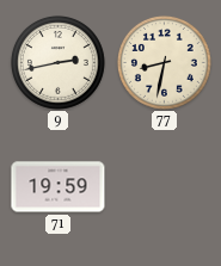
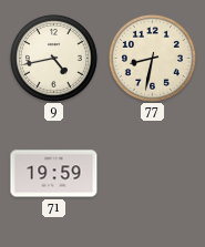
9: 2:43 -> 4:43
